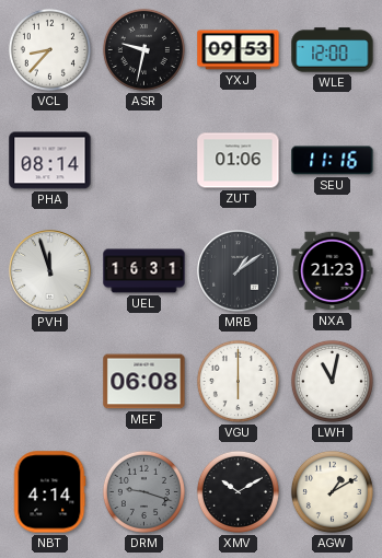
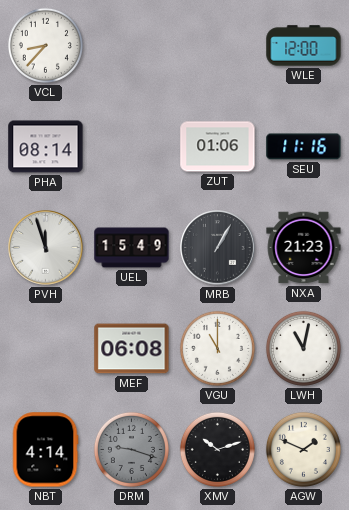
ASR: 9:32 -> none
YXJ: 09:53 -> none
UEL: 16:31 -> 15:49
MRB: 1:09 -> 1:05
VGU: 6:00 -> 11:00
XMV: 10:10 -> 10:12
AGW: 1:10 -> 1:49
